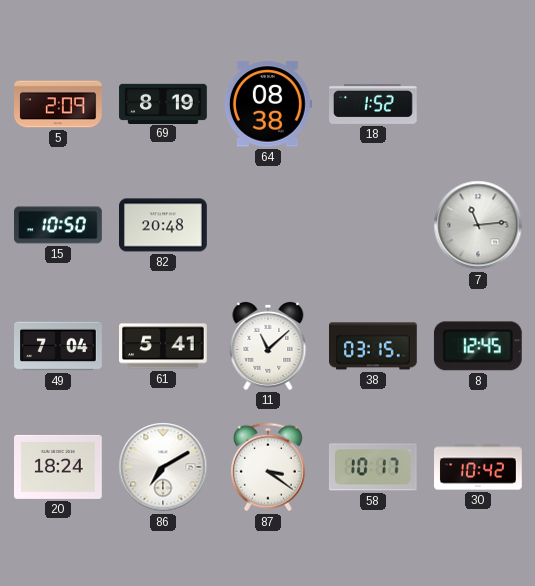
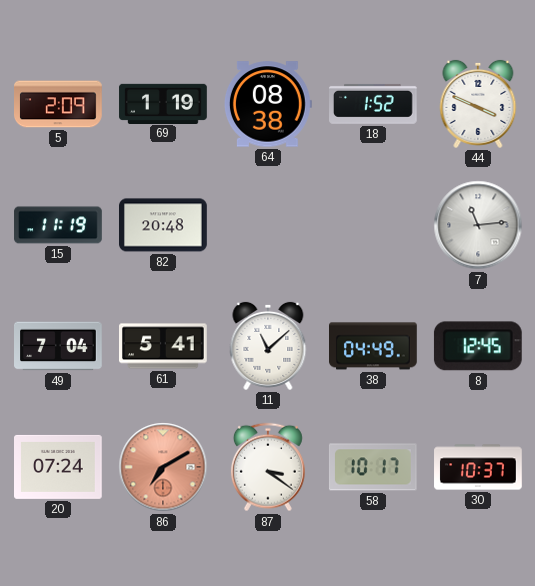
69: 8:19 -> 1:19
44: none -> 3:49
15: 10:50 -> 11:19
38: 03:15 -> 04:49
20: 18:24 -> 07:24
86 dial: white -> salmon
30: 10:42 -> 10:37
